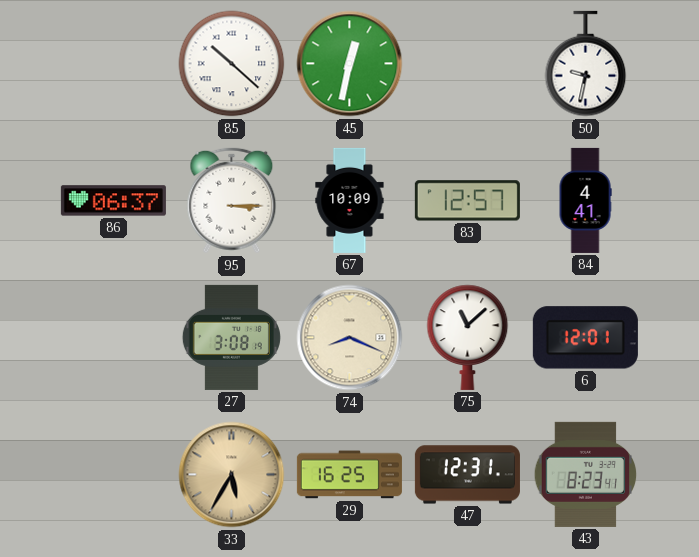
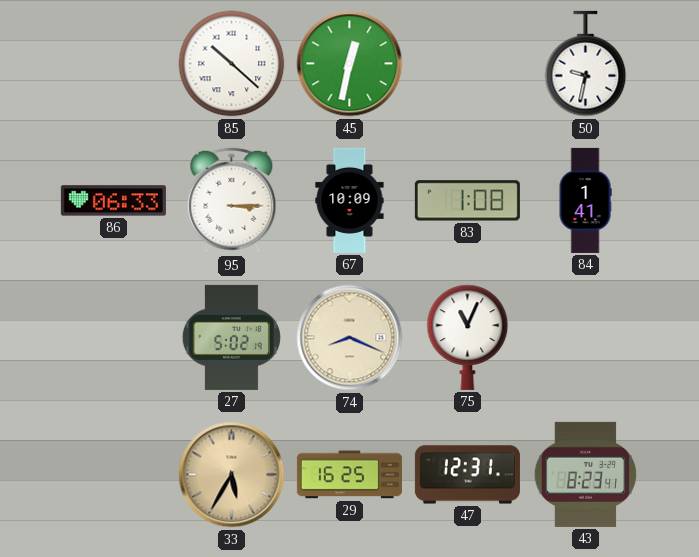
86: 06:37 -> 06:33
83: 12:57 -> 1:08
84: 4:41 -> 1:41
27: 3:08 -> 5:02
75: 11:08 -> 11:04
6: 12:01 -> none
